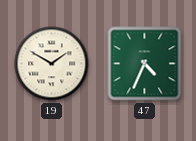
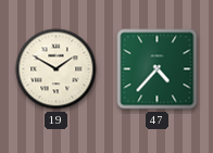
47: 4:34 -> 4:37
